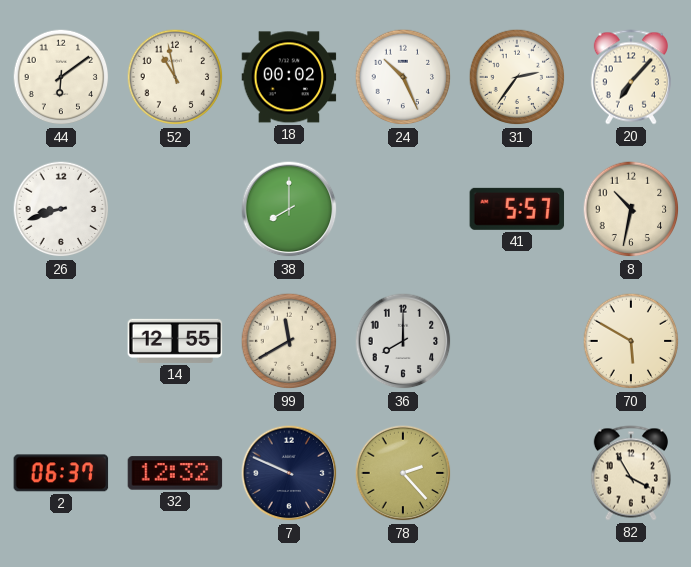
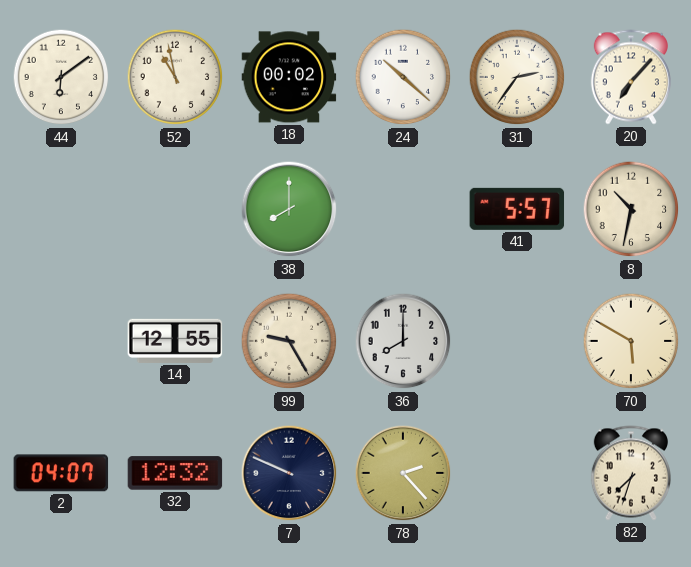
24: 10:26 -> 10:22
26: 8:42 -> none
99: 11:40 -> 9:25
2: 06:37 -> 04:07
82: 3:55 -> 7:33
